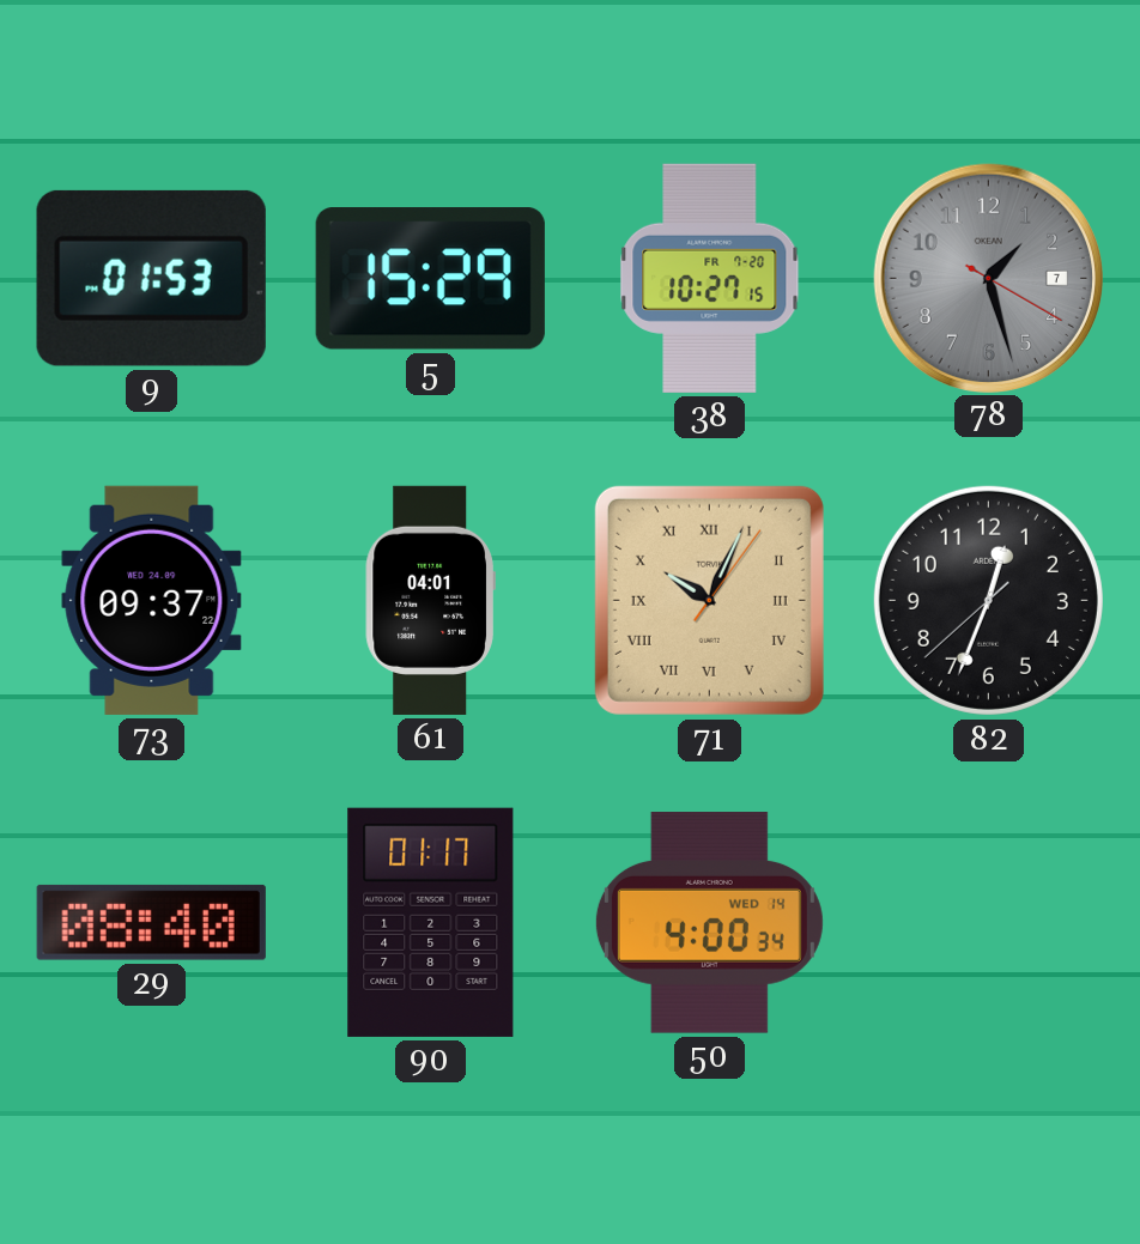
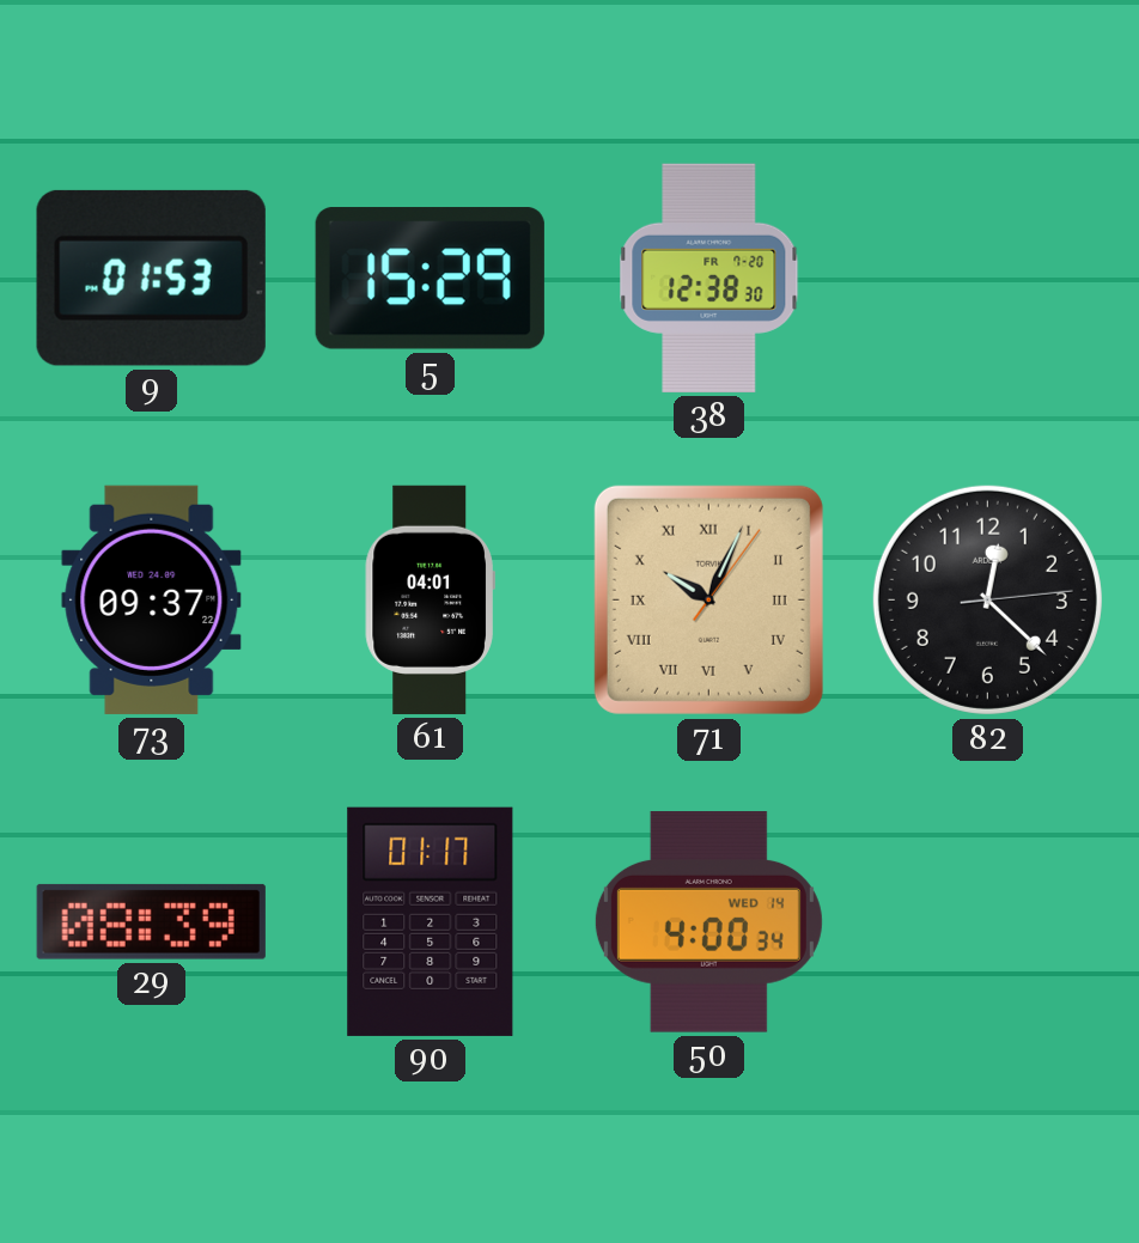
38: 10:27 -> 12:38
78: 1:27 -> none
82: 12:33 -> 12:22
29: 08:40 -> 08:39
